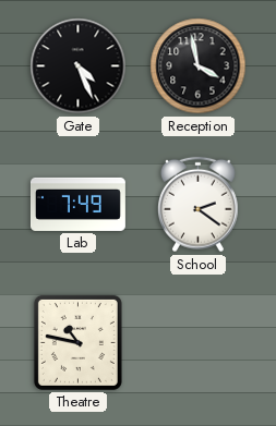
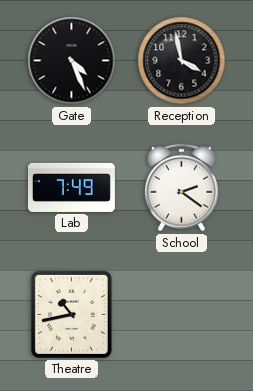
Theatre: 10:47 -> 10:43
